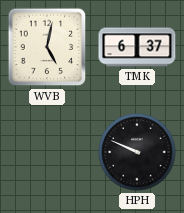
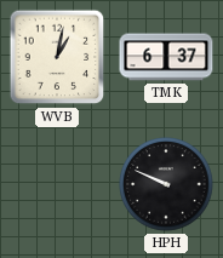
WVB: 5:02 -> 1:02
